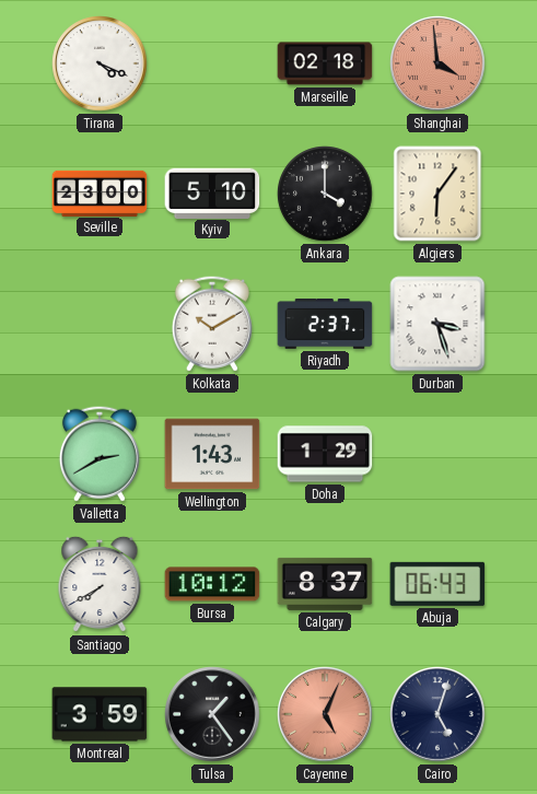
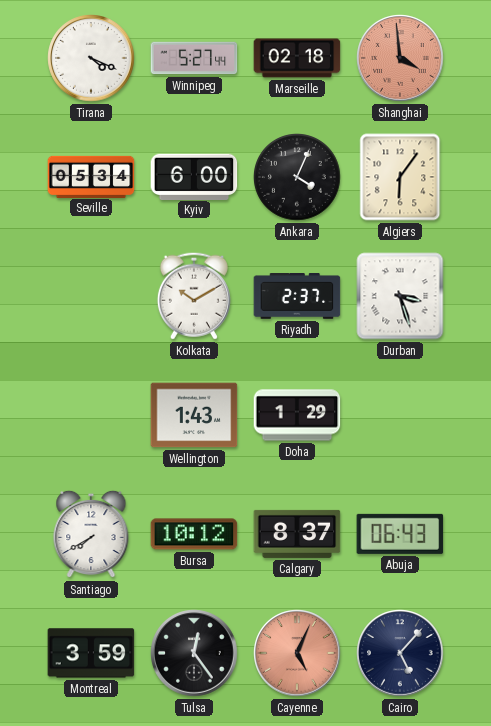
Winnipeg: none -> 5:27
Seville: 23:00 -> 05:34
Kyiv: 5:10 -> 6:00
Ankara: 4:00 -> 4:04
Valletta: 2:40 -> none
Tulsa: 1:24 -> 12:24
Cairo: 5:03 -> 5:07
